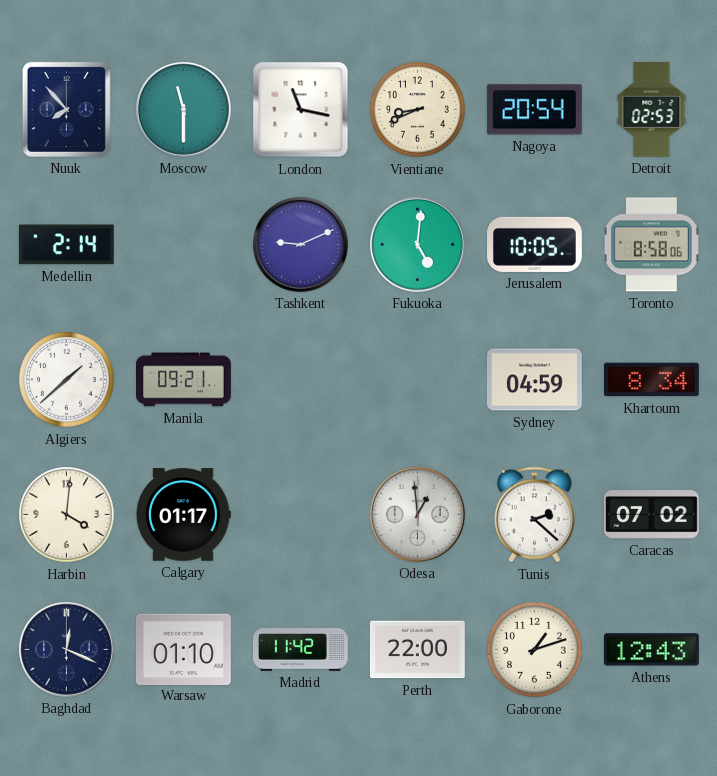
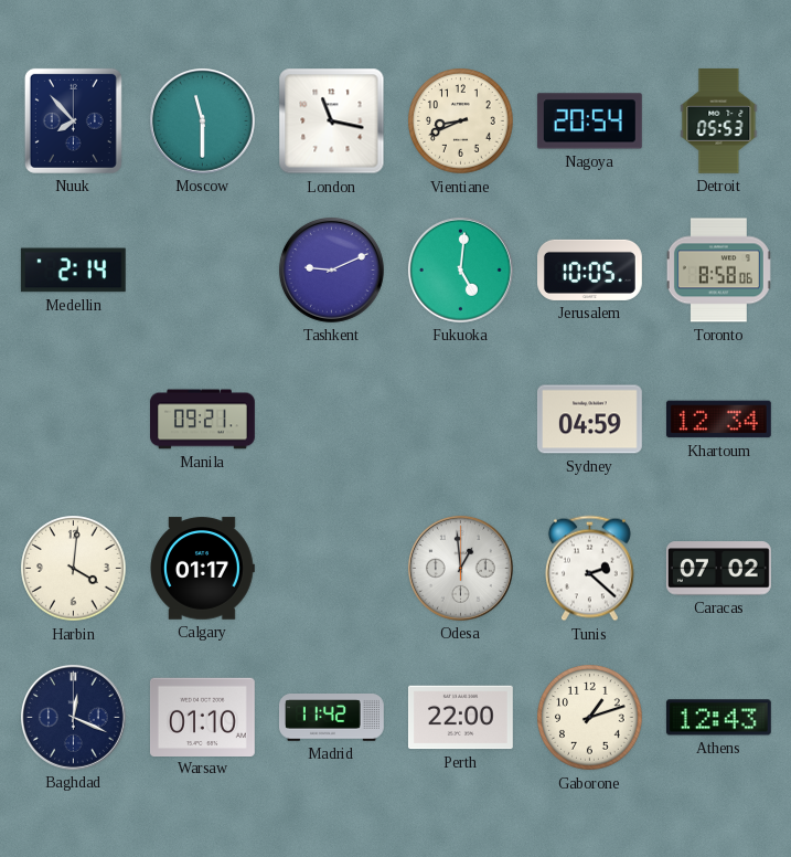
Detroit: 02:53 -> 05:53
Algiers: 1:38 -> none
Khartoum: 8:34 -> 12:34
